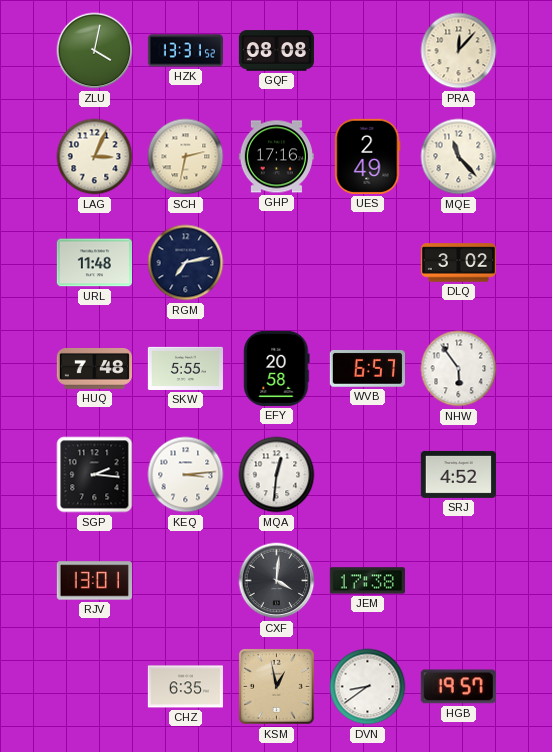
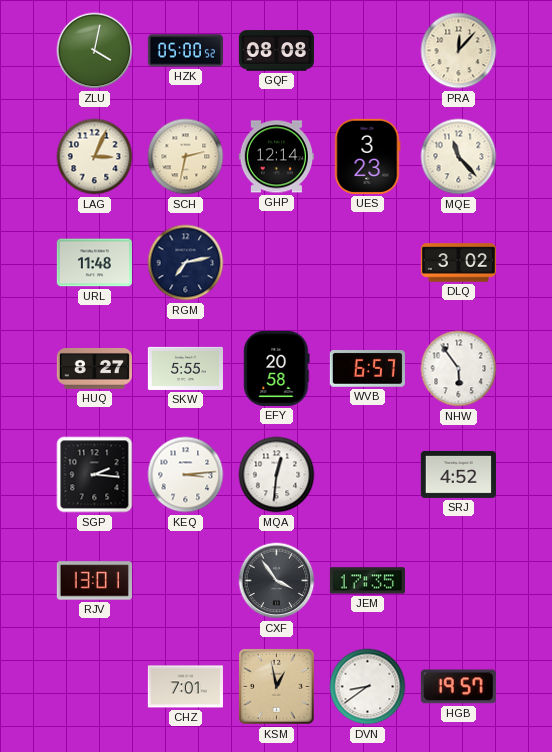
HZK: 13:31 -> 05:00
GHP: 17:16 -> 12:14
UES: 2:49 -> 3:23
HUQ: 7:48 -> 8:27
CXF: 4:01 -> 3:54
JEM: 17:38 -> 17:35
CHZ: 6:35 -> 7:01
